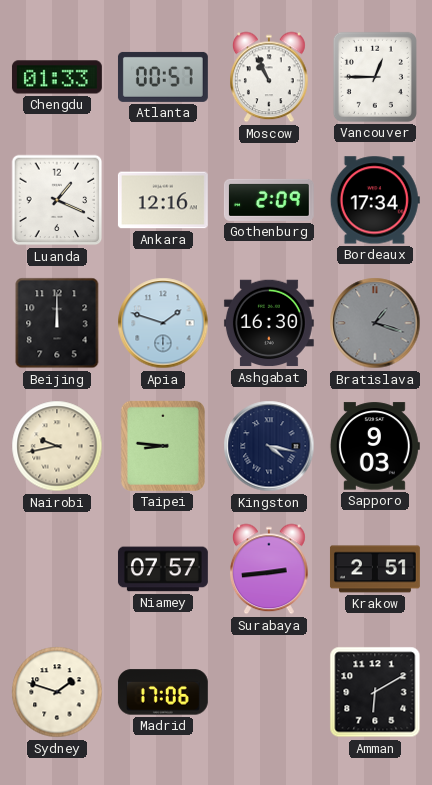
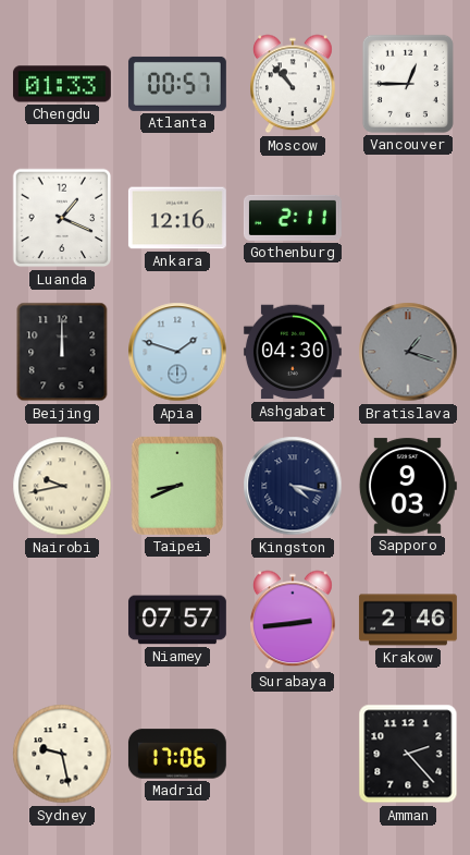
Moscow: 10:56 -> 10:53
Gothenburg: 2:09 -> 2:11
Bordeaux: 17:34 -> none
Ashgabat: 16:30 -> 04:30
Taipei: 8:46 -> 8:41
Krakow: 2:51 -> 2:46
Sydney: 1:48 -> 9:28
Amman: 6:10 -> 2:23
